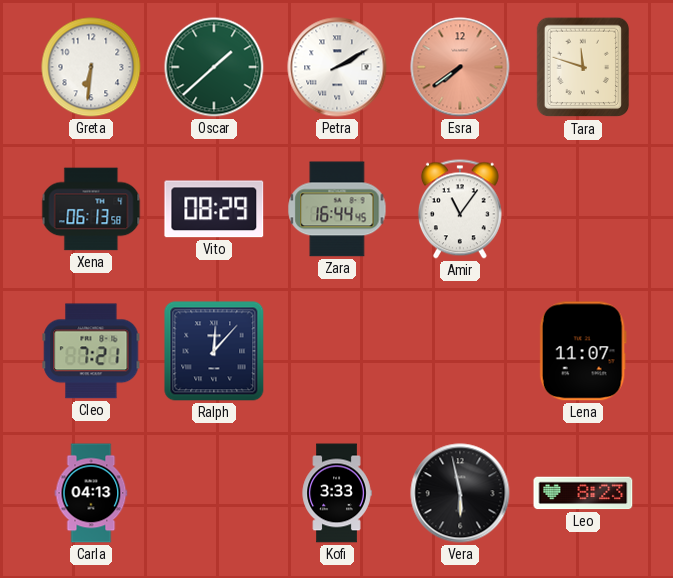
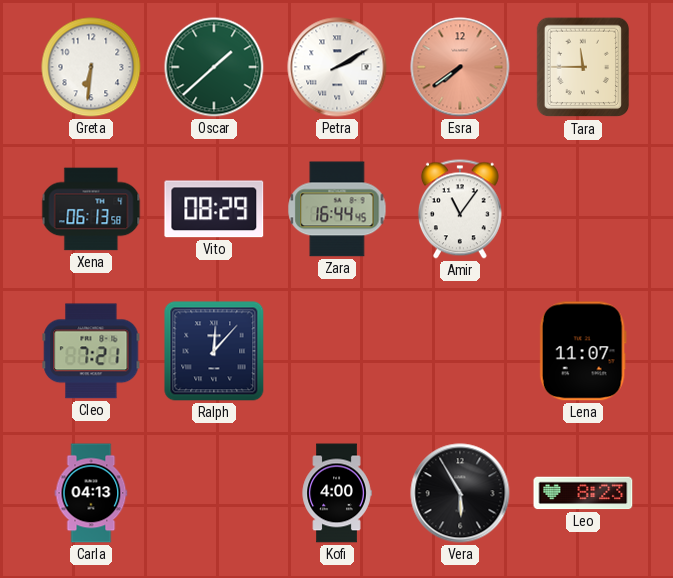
Tara: 11:48 -> 11:45
Kofi: 3:33 -> 4:00
Vera: 5:58 -> 5:55
